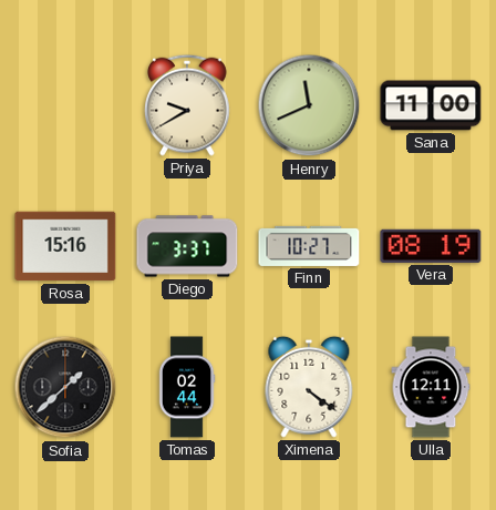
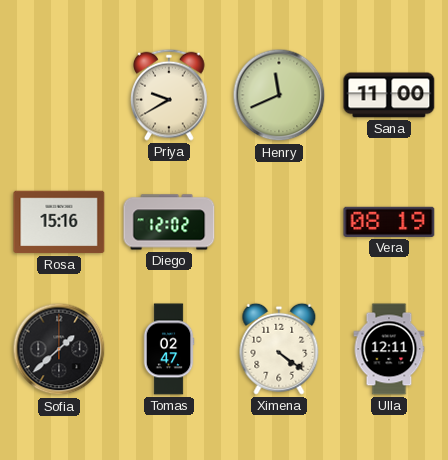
Diego: 3:37 -> 12:02
Finn: 10:27 -> none
Tomas: 02:44 -> 02:47
